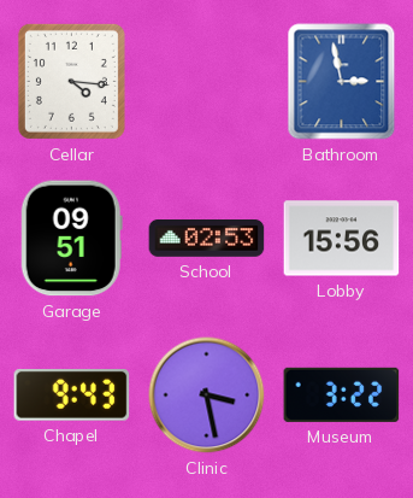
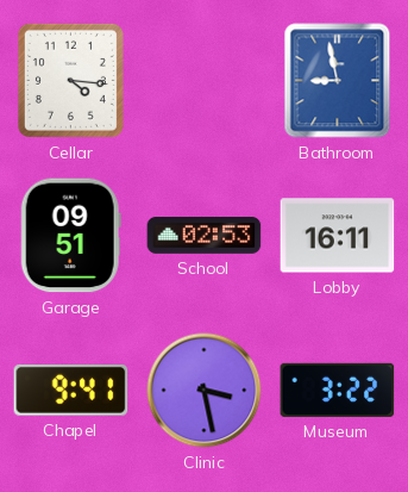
Bathroom: 2:58 -> 8:58
Lobby: 15:56 -> 16:11
Chapel: 9:43 -> 9:41
